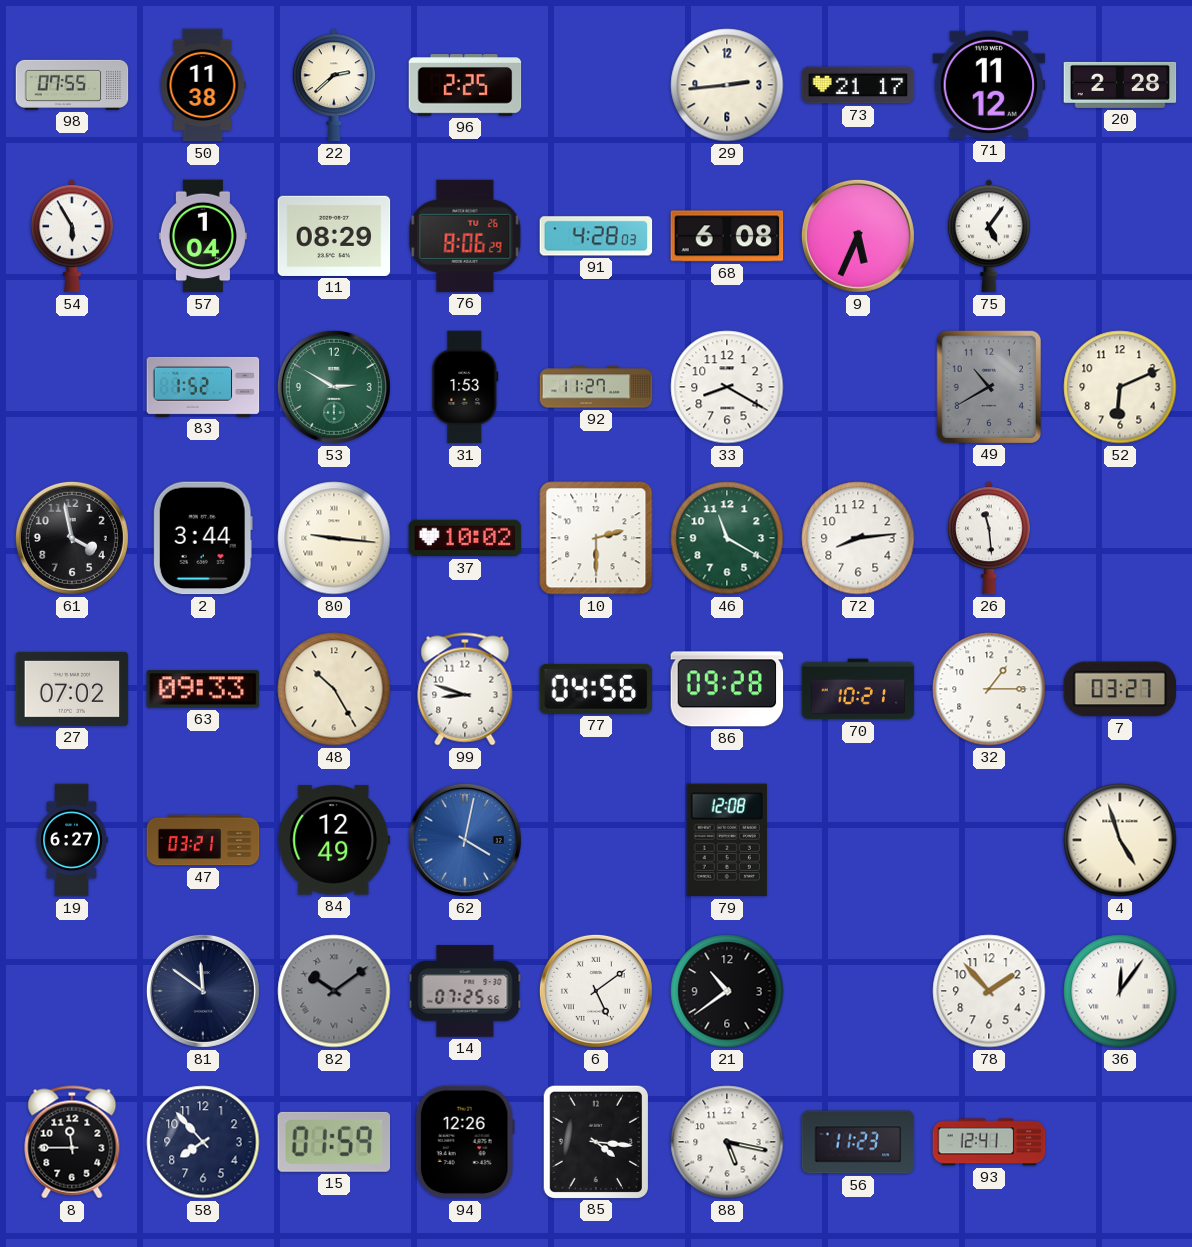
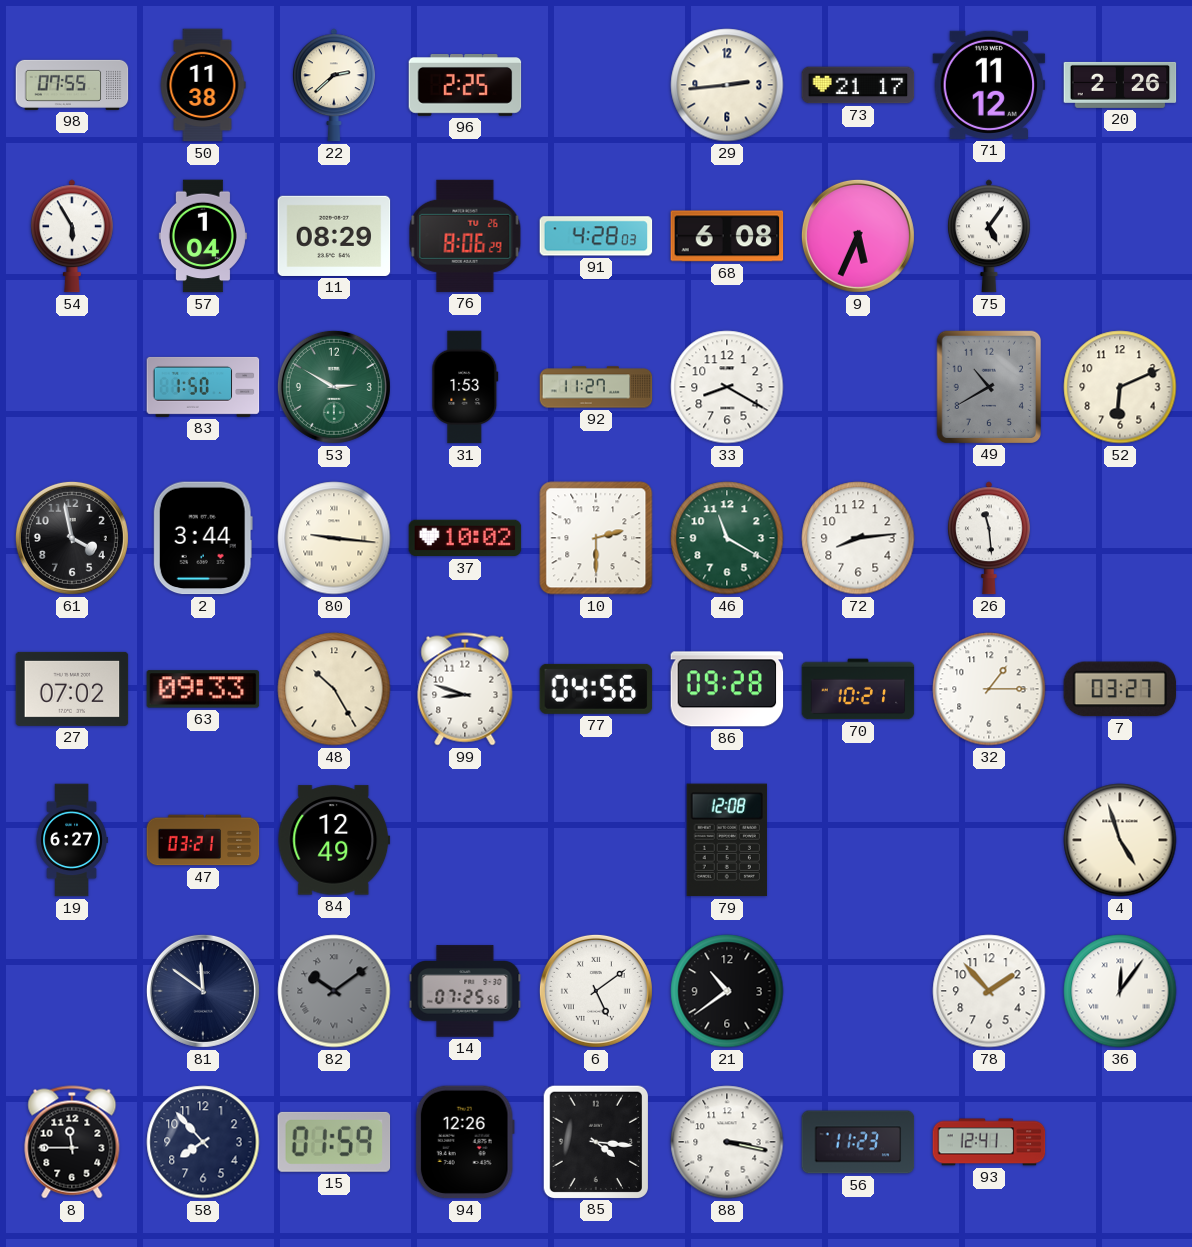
20: 2:28 -> 2:26
83: 1:52 -> 1:50
62: 4:02 -> none
88: 5:17 -> 3:17
